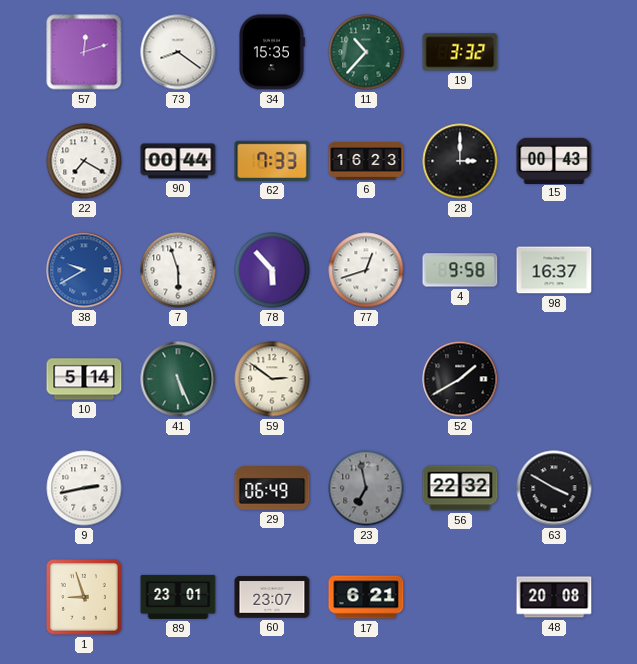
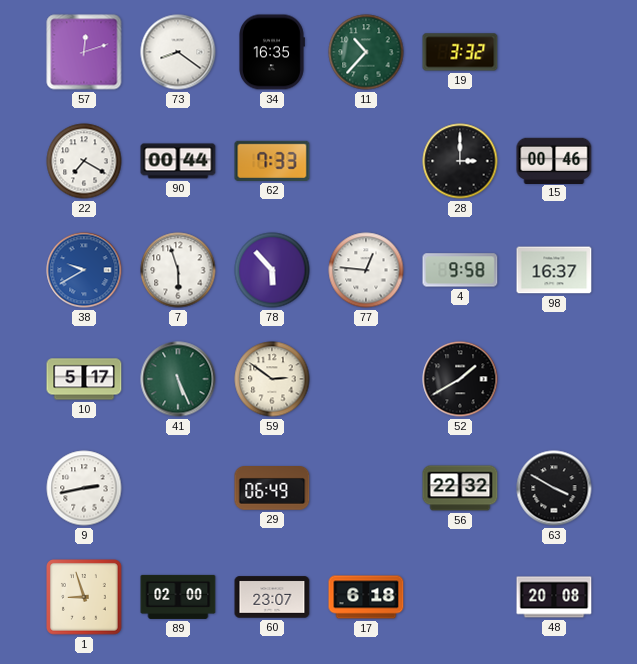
34: 15:35 -> 16:35
6: 16:23 -> none
15: 00:43 -> 00:46
77: 12:42 -> 12:46
10: 5:14 -> 5:17
23: 6:58 -> none
89: 23:01 -> 02:00
17: 6:21 -> 6:18
